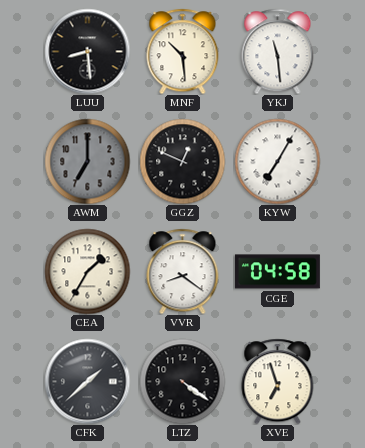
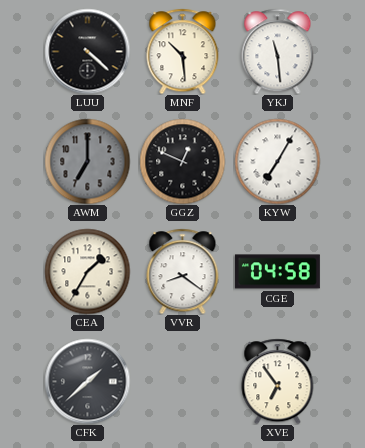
LUU: 8:29 -> 4:22
LTZ: 4:21 -> none
XVE: 6:57 -> 6:54
